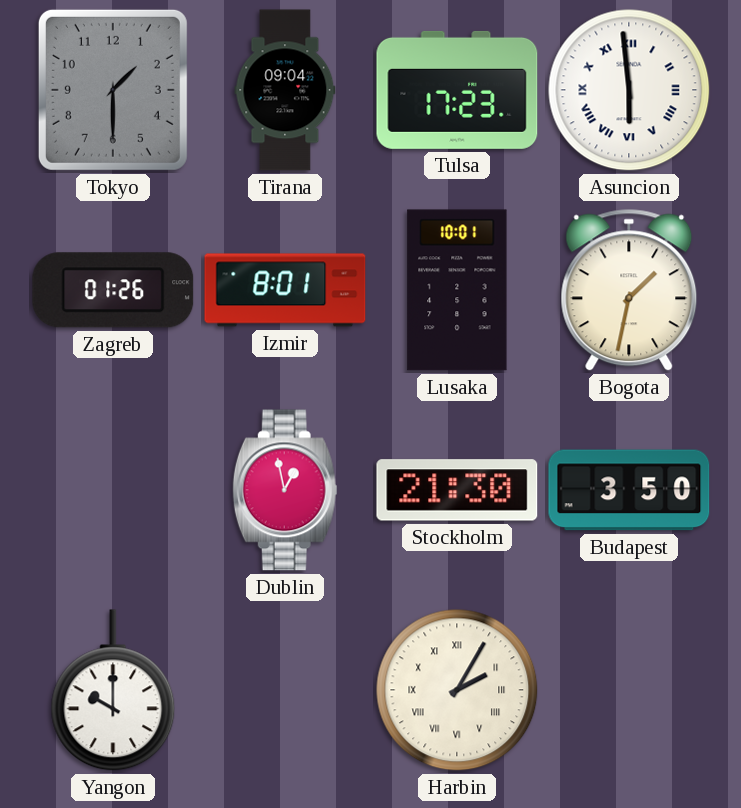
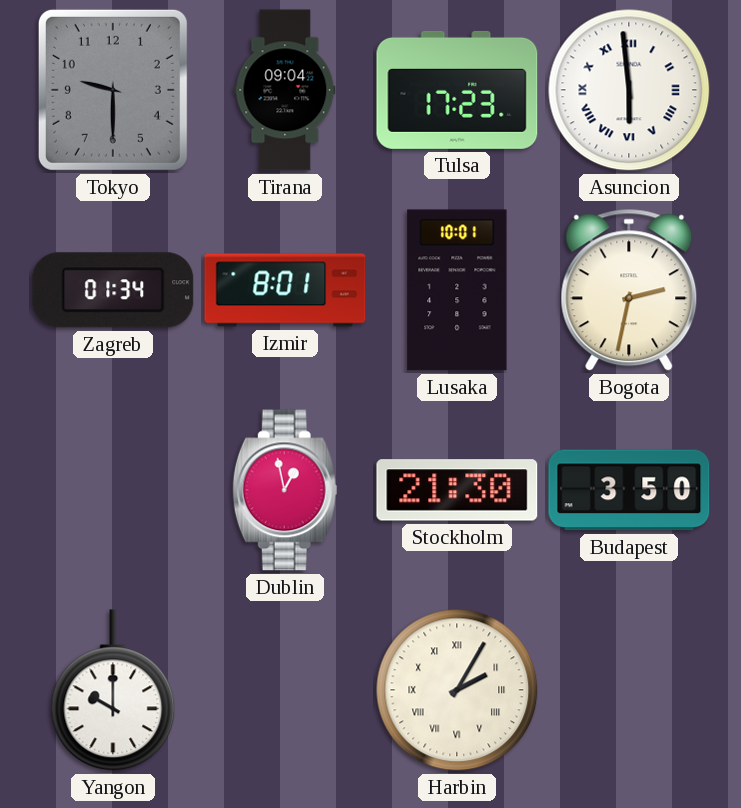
Tokyo: 1:30 -> 9:30
Zagreb: 01:26 -> 01:34
Bogota: 1:32 -> 2:32
